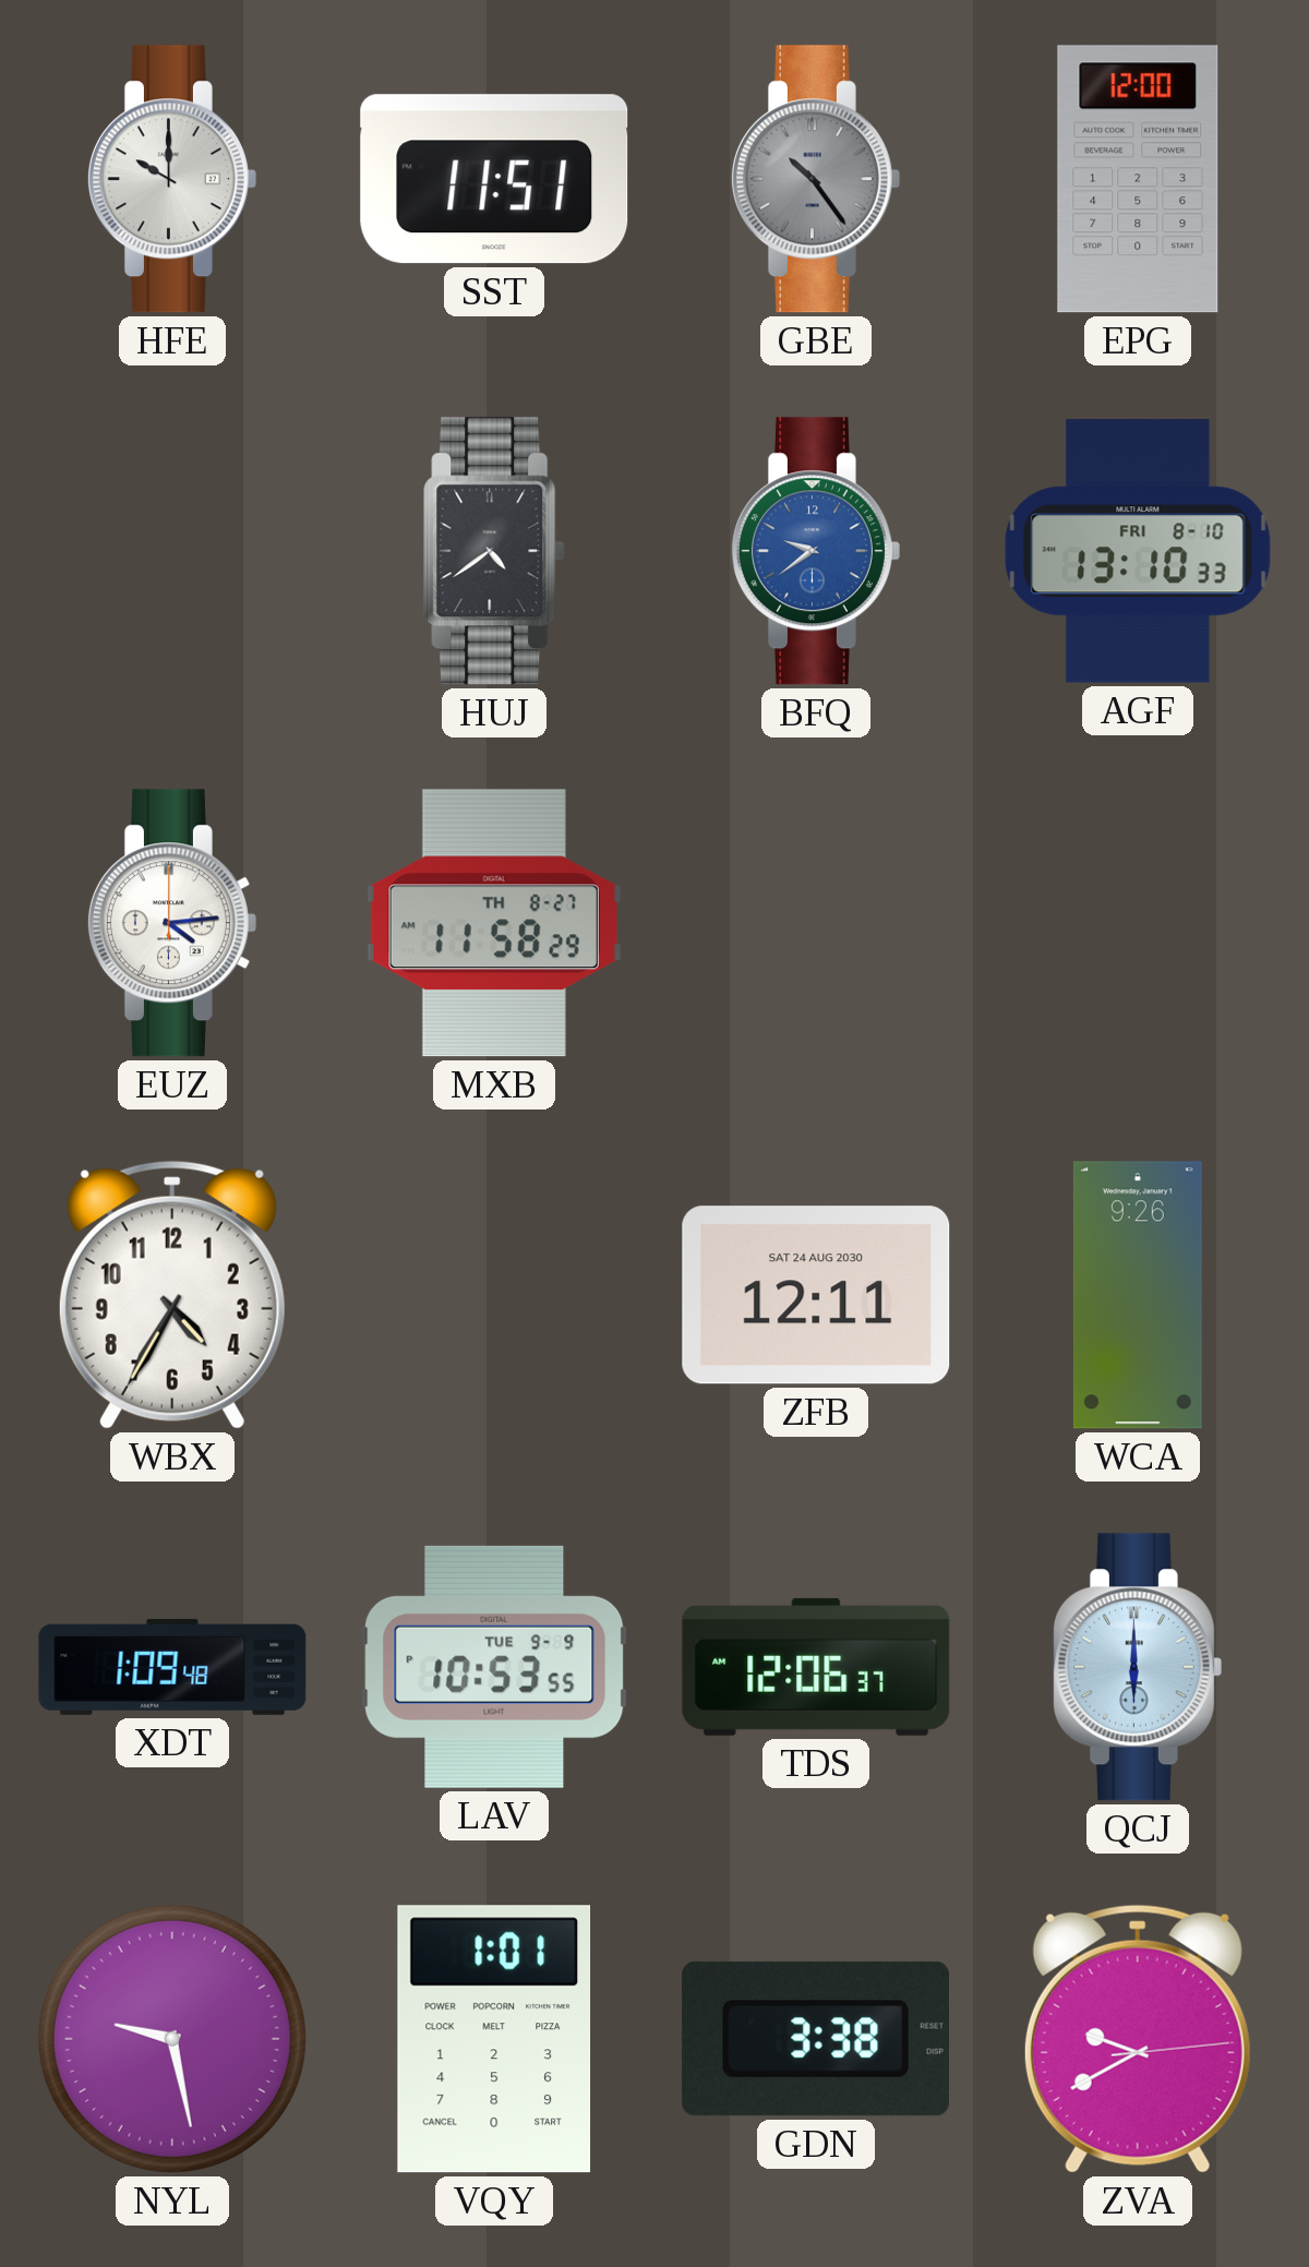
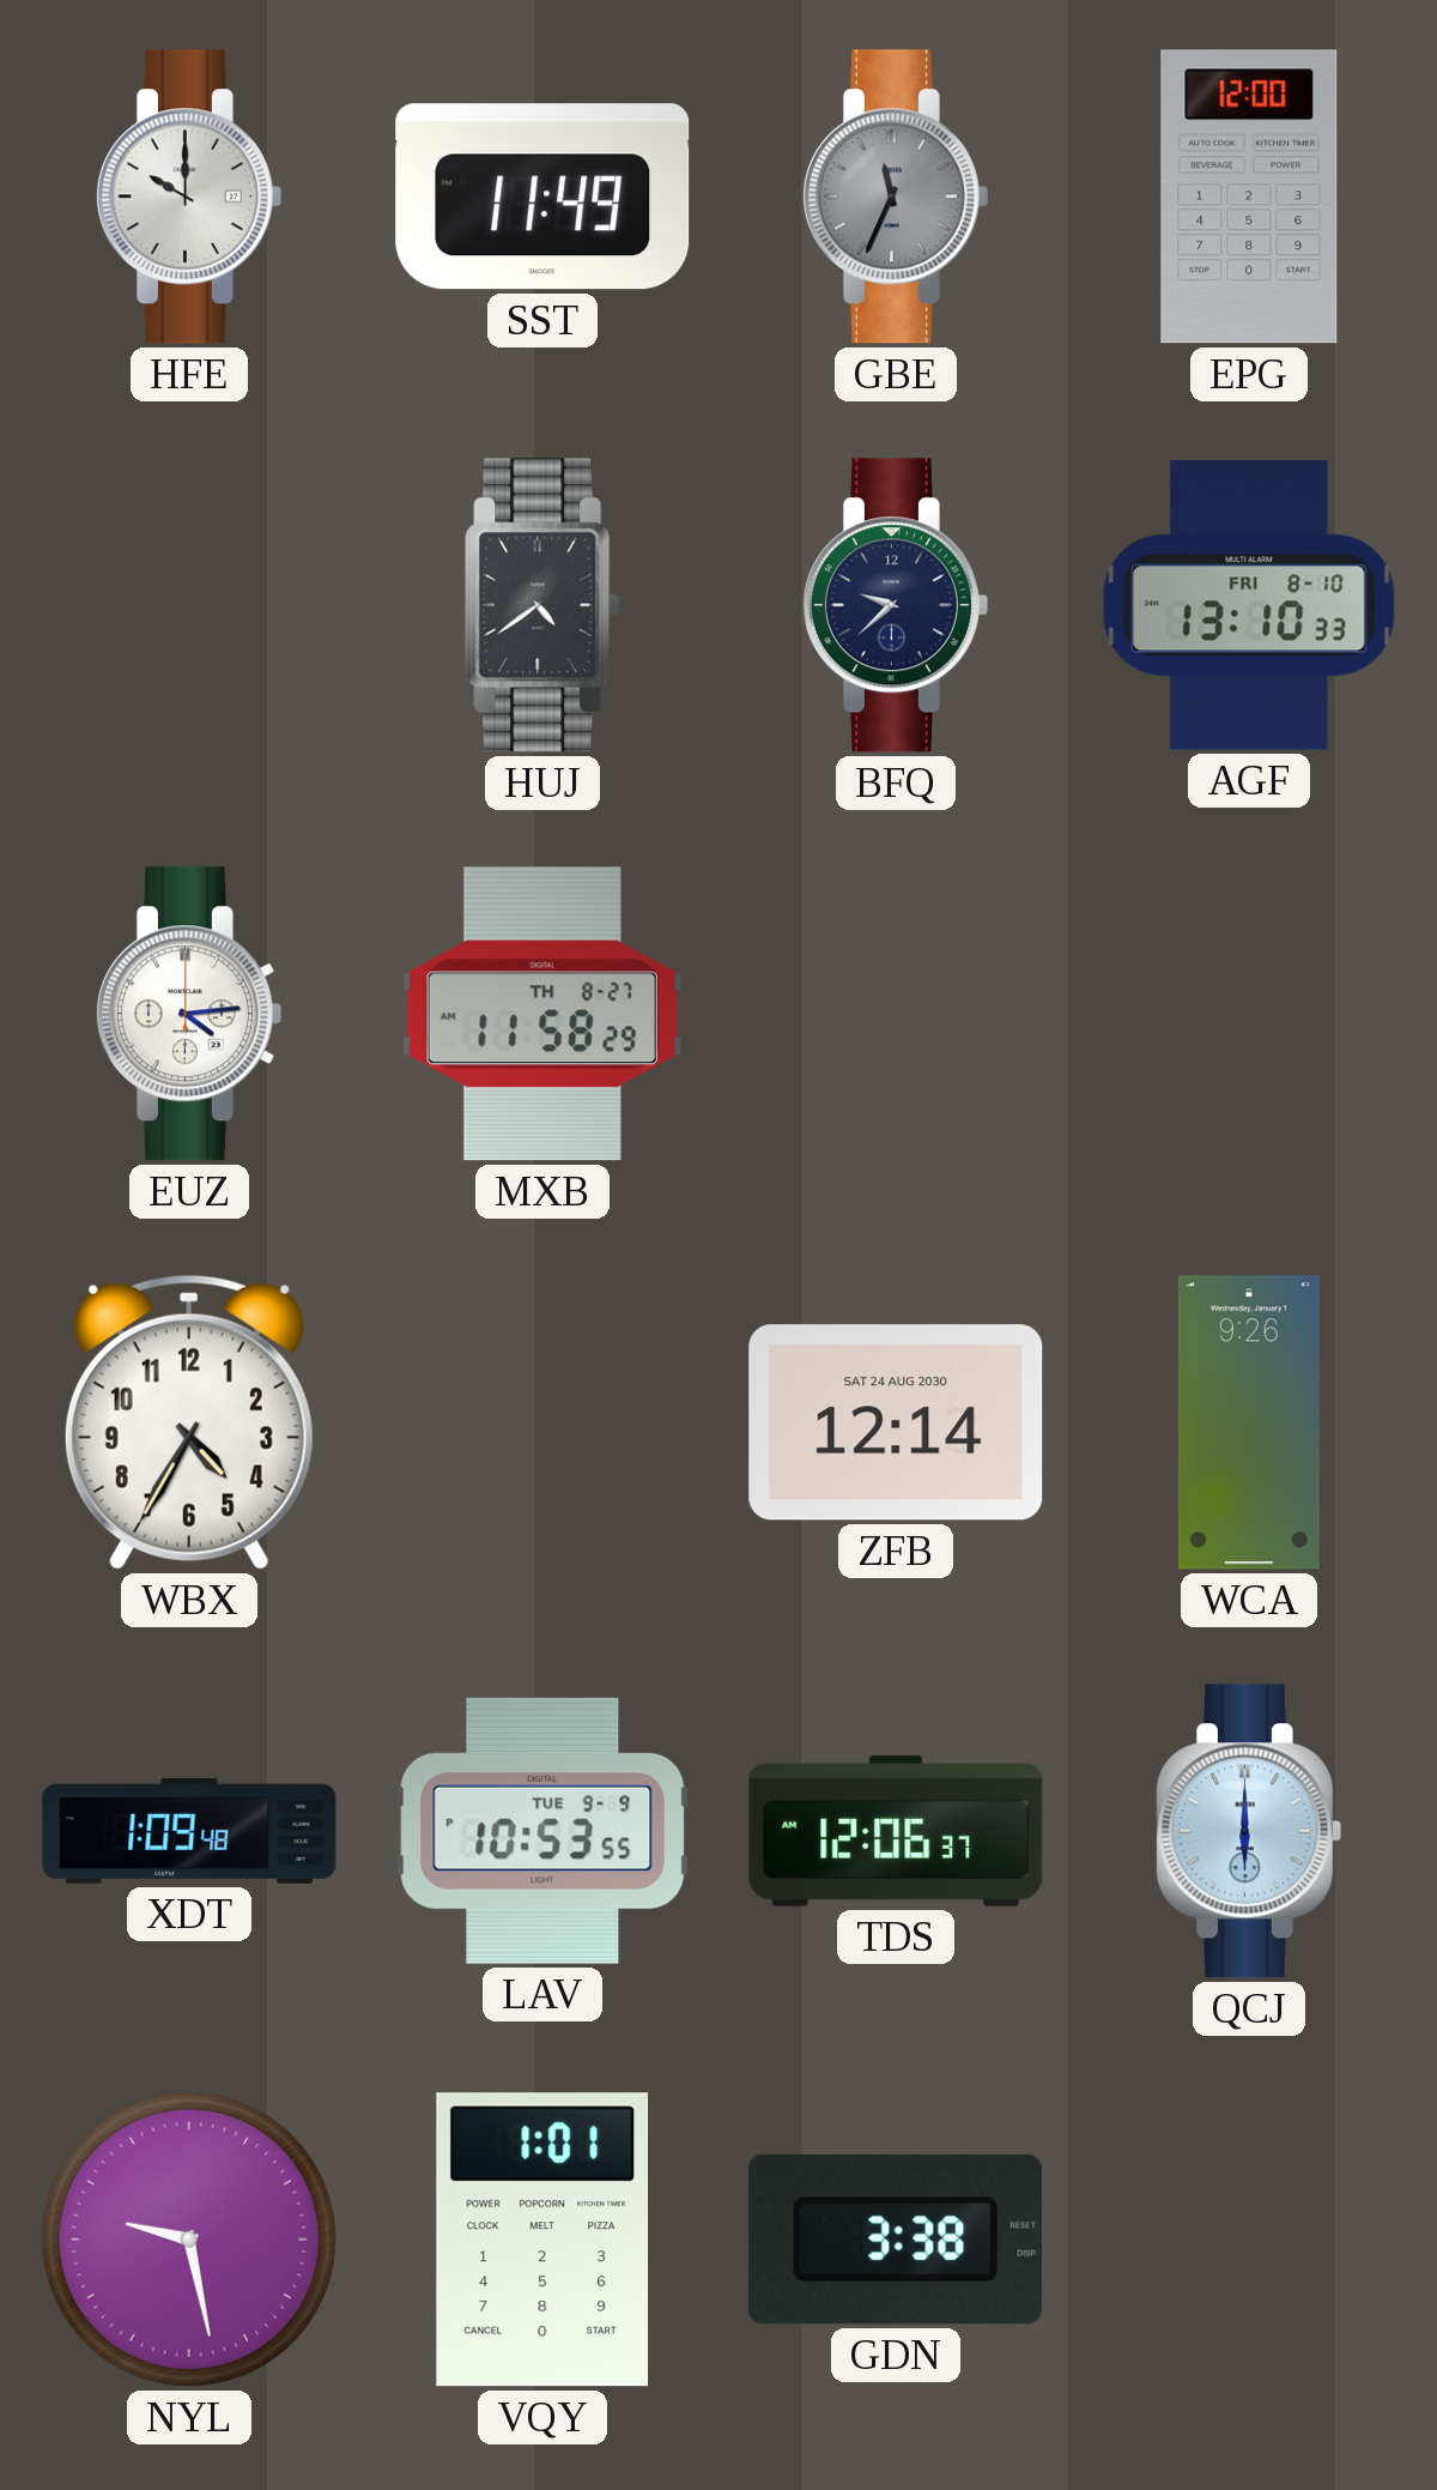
SST: 11:51 -> 11:49
GBE: 10:24 -> 11:34
BFQ: 9:39 -> 9:38
BFQ dial: blue -> navy
ZFB: 12:11 -> 12:14
ZVA: 9:40 -> none
